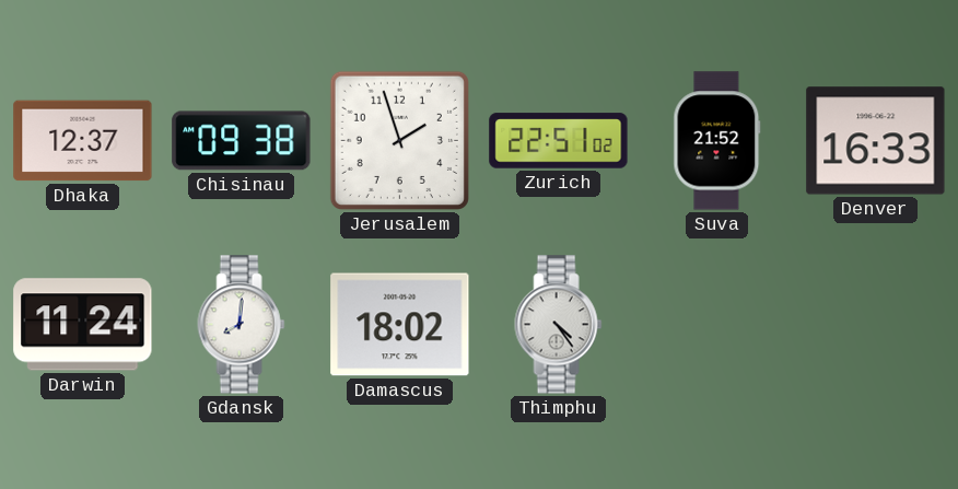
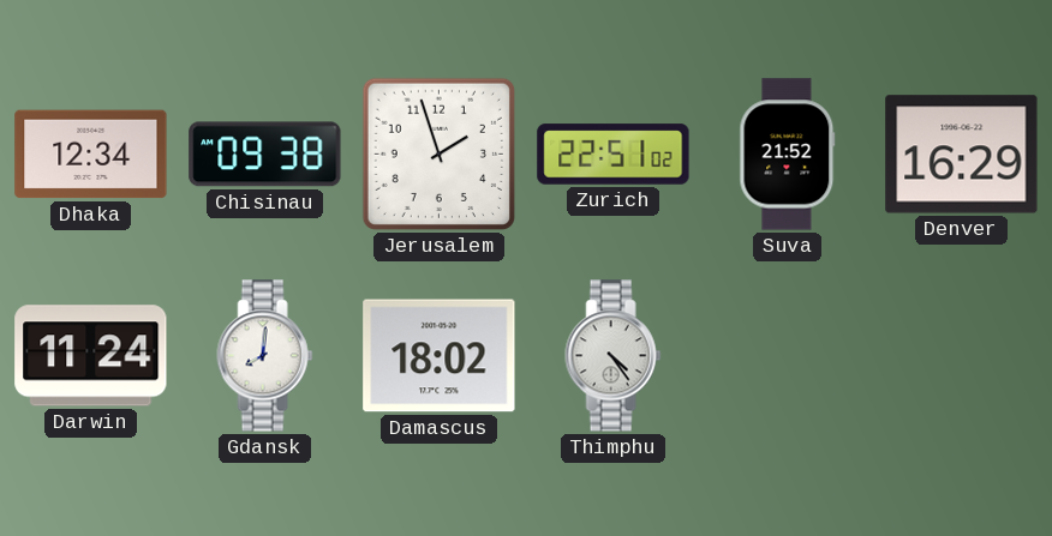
Dhaka: 12:37 -> 12:34
Denver: 16:33 -> 16:29
